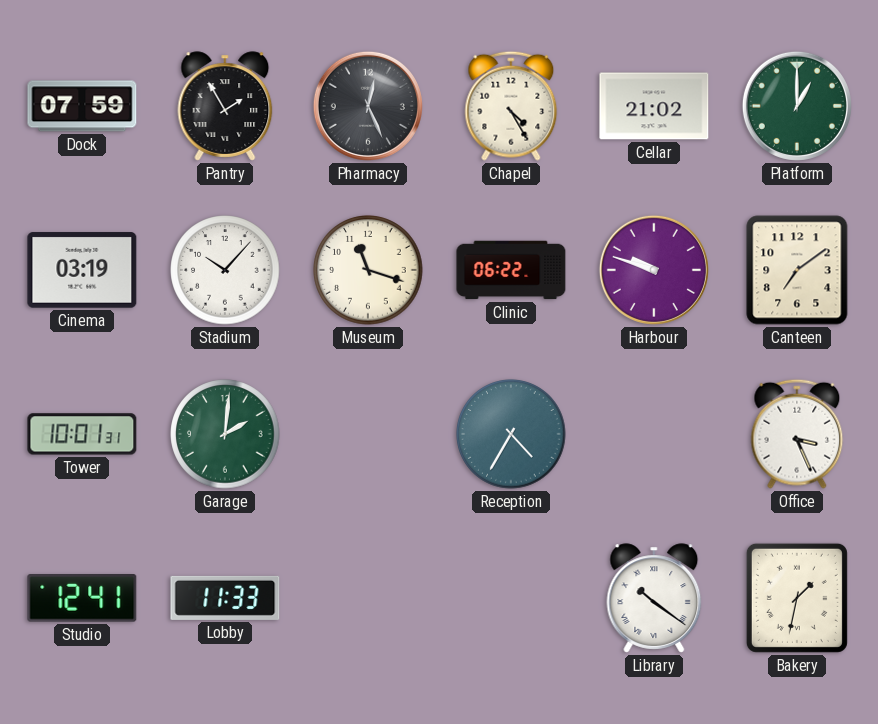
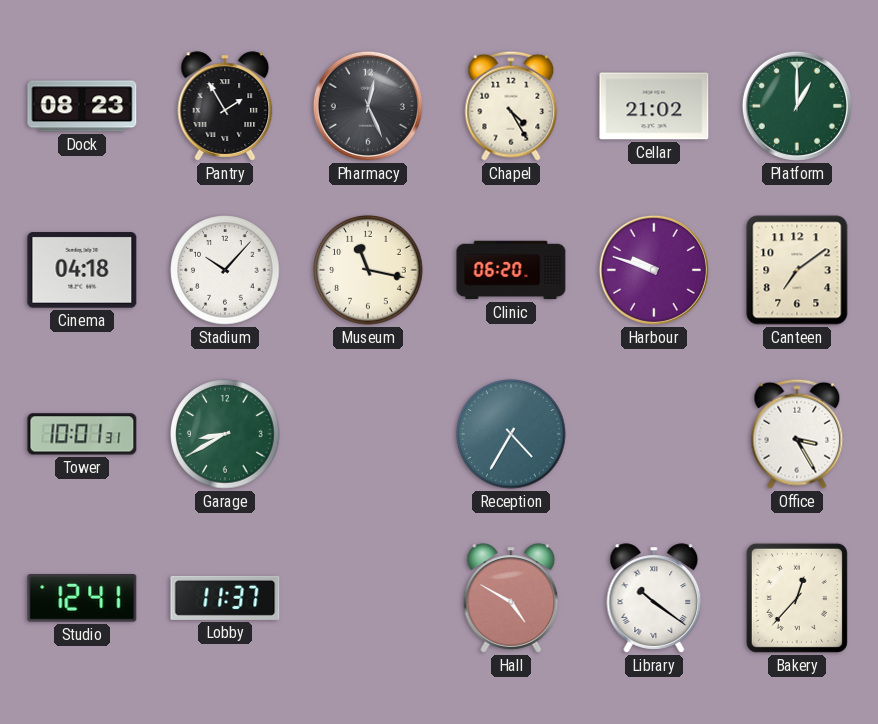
Dock: 07:59 -> 08:23
Cinema: 03:19 -> 04:18
Museum: 11:18 -> 11:17
Clinic: 06:22 -> 06:20
Garage: 2:01 -> 8:40
Office: 3:26 -> 3:25
Lobby: 11:33 -> 11:37
Hall: none -> 4:50
Bakery: 1:32 -> 12:37
